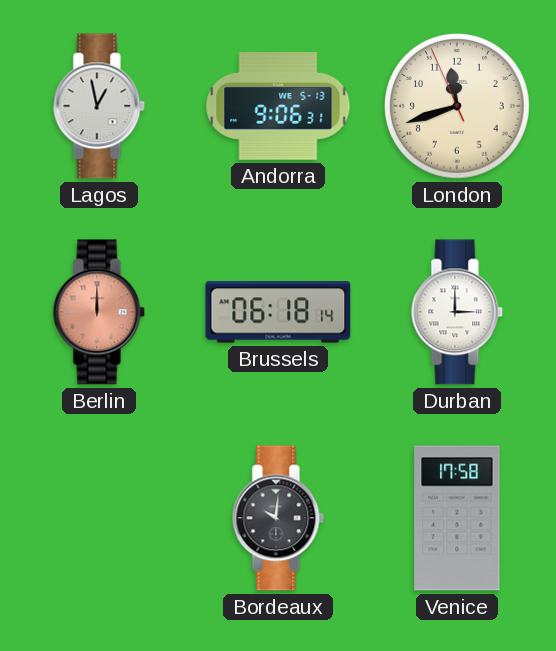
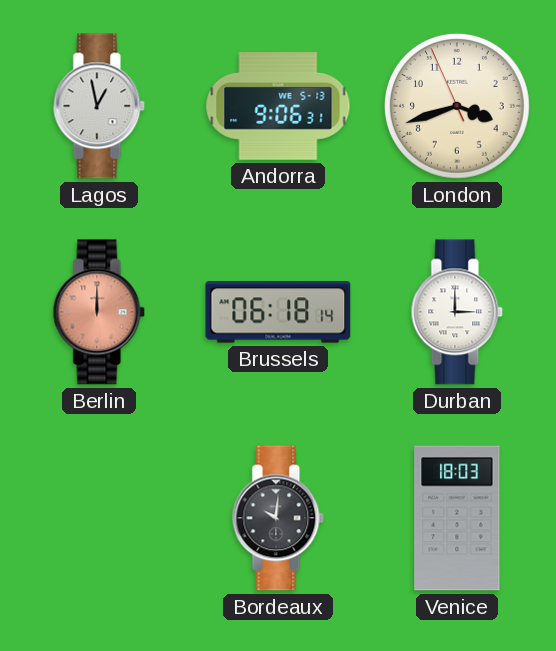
London: 11:41 -> 3:41
Venice: 17:58 -> 18:03
